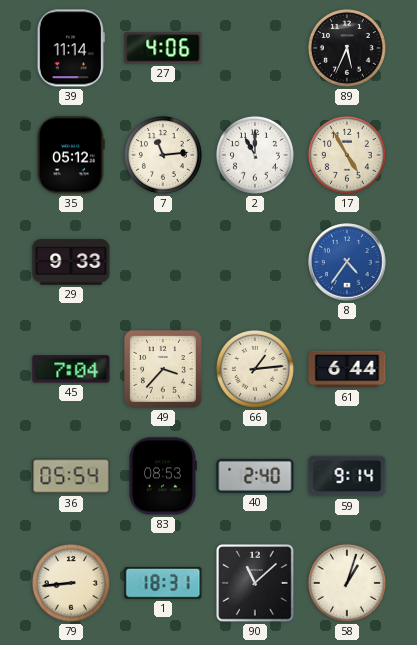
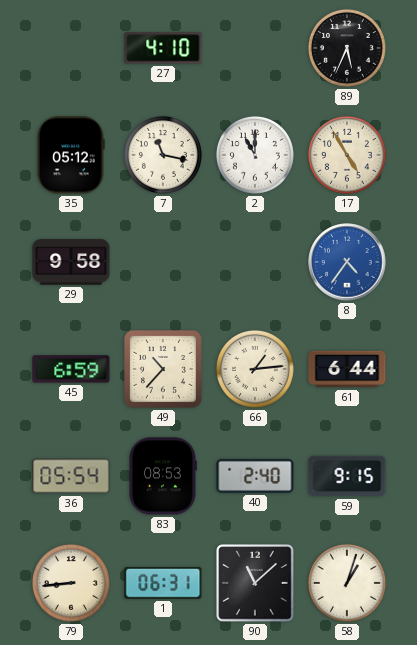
39: 11:14 -> none
27: 4:06 -> 4:10
7: 11:14 -> 11:17
29: 9:33 -> 9:58
45: 7:04 -> 6:59
49: 3:37 -> 10:37
59: 9:14 -> 9:15
1: 18:31 -> 06:31
